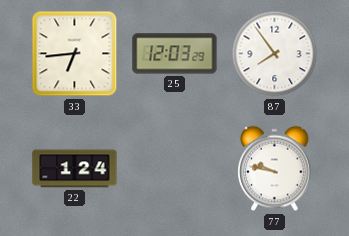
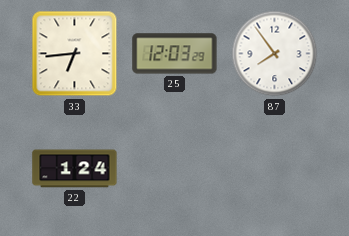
77: 9:47 -> none
